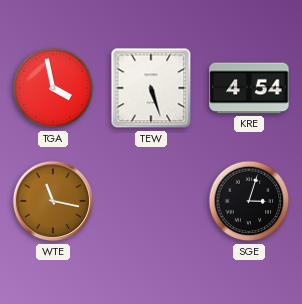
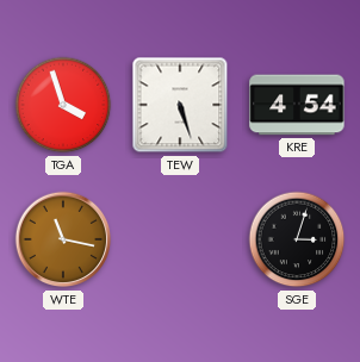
TGA: 3:58 -> 3:57
